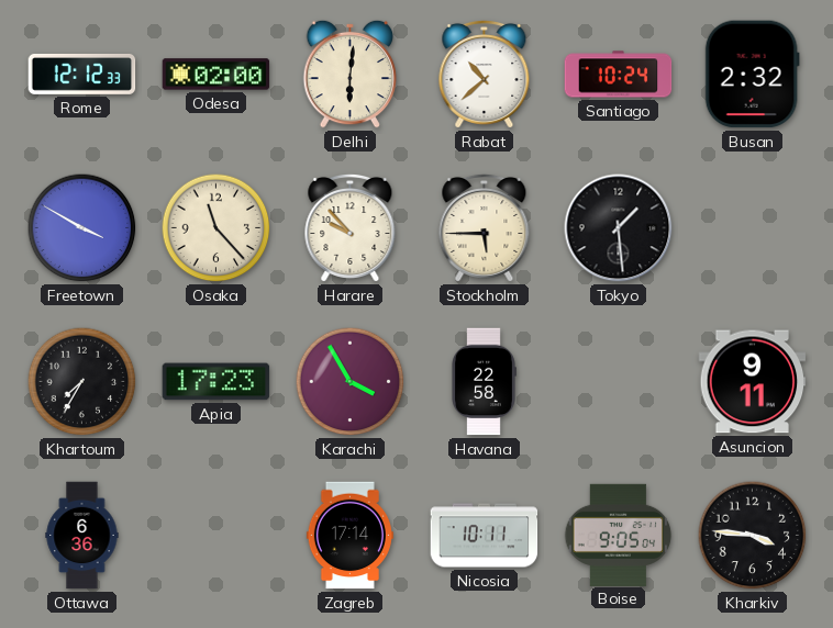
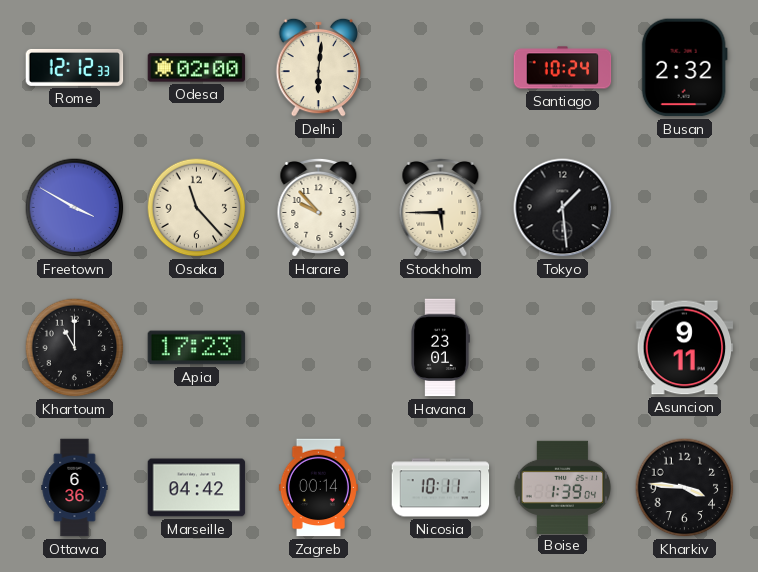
Rabat: 10:38 -> none
Khartoum: 7:35 -> 11:00
Karachi: 3:55 -> none
Havana: 22:58 -> 23:01
Marseille: none -> 04:42
Zagreb: 17:14 -> 00:14
Boise: 9:05 -> 1:39
